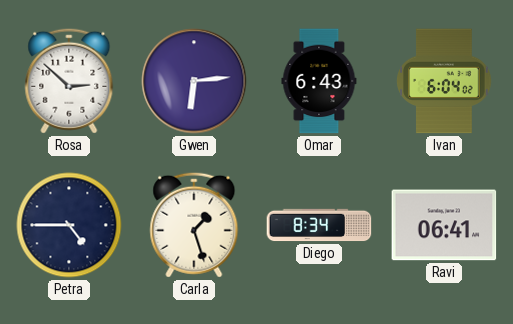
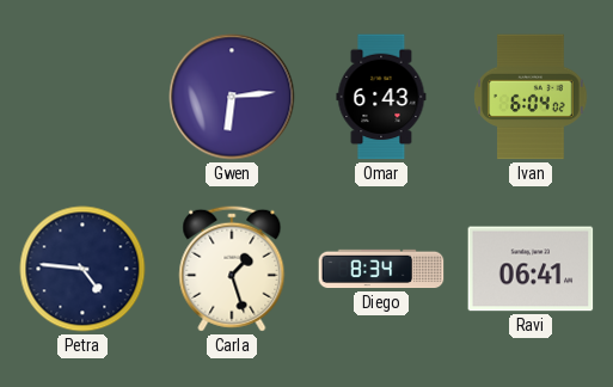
Rosa: 2:52 -> none
Petra: 4:45 -> 4:46
